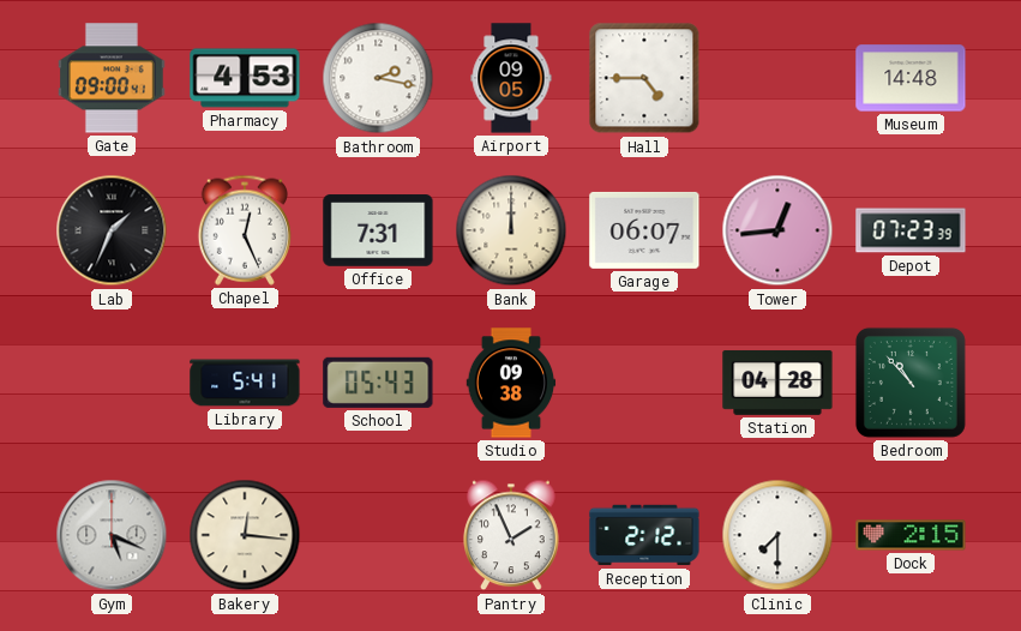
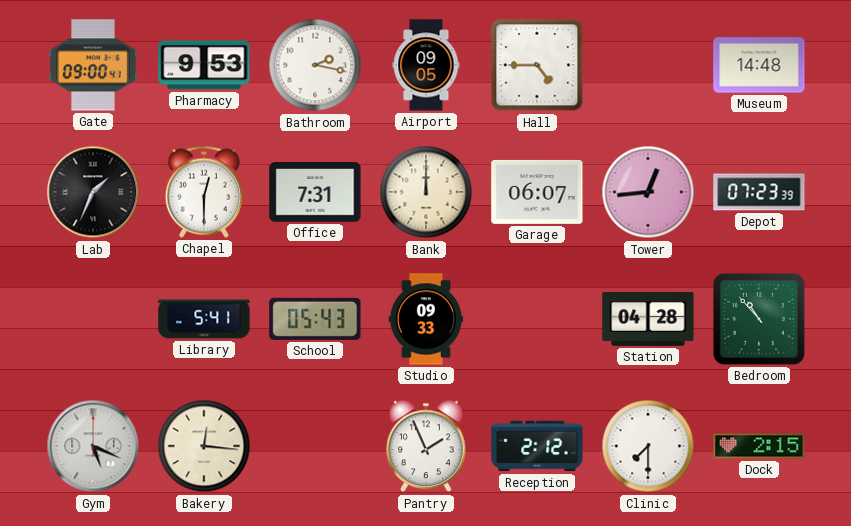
Pharmacy: 4:53 -> 9:53
Chapel: 12:26 -> 12:30
Studio: 09:38 -> 09:33
